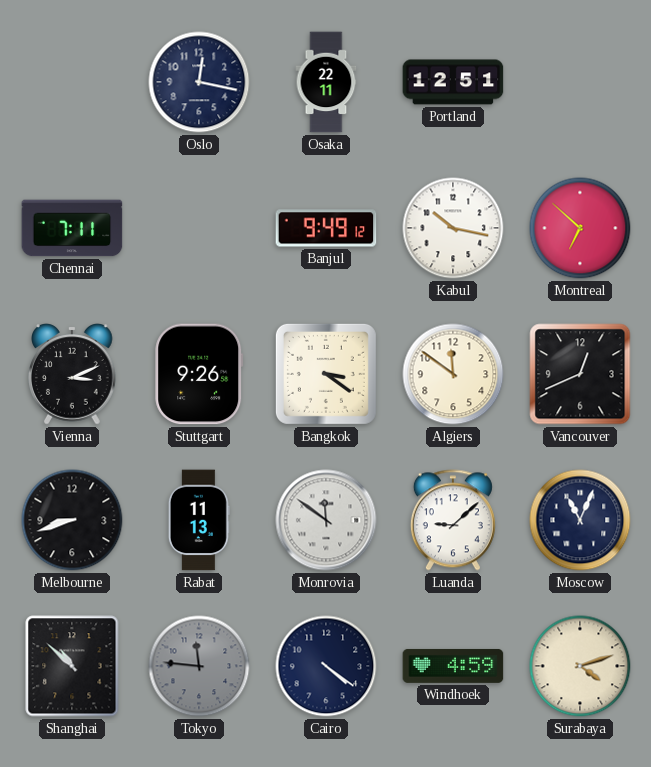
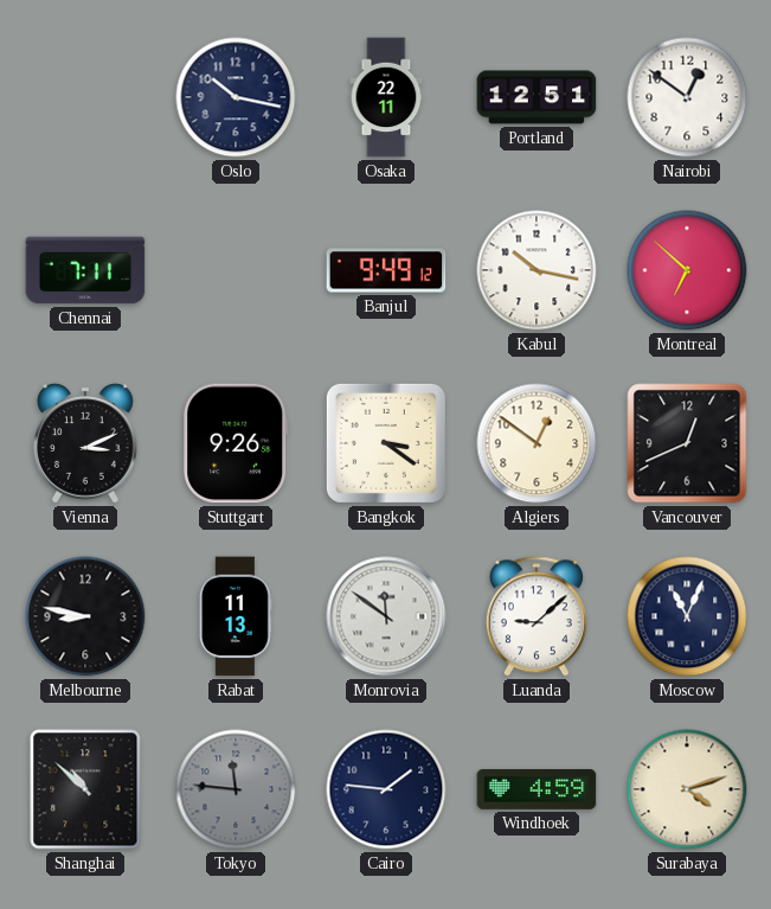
Oslo: 12:17 -> 10:17
Nairobi: none -> 12:51
Algiers: 11:51 -> 12:51
Melbourne: 8:42 -> 8:47
Cairo: 4:21 -> 1:46
